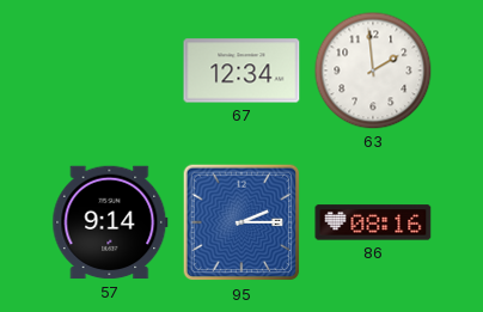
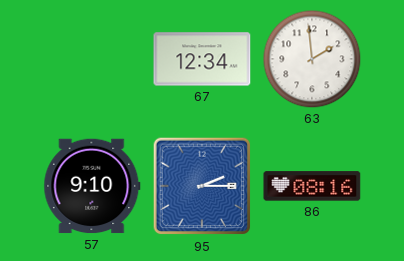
57: 9:14 -> 9:10
